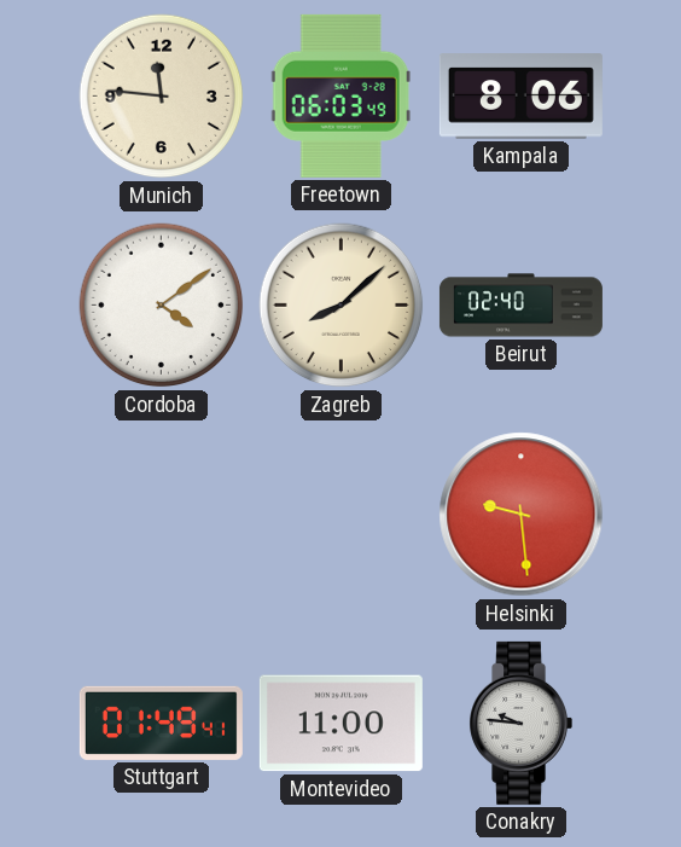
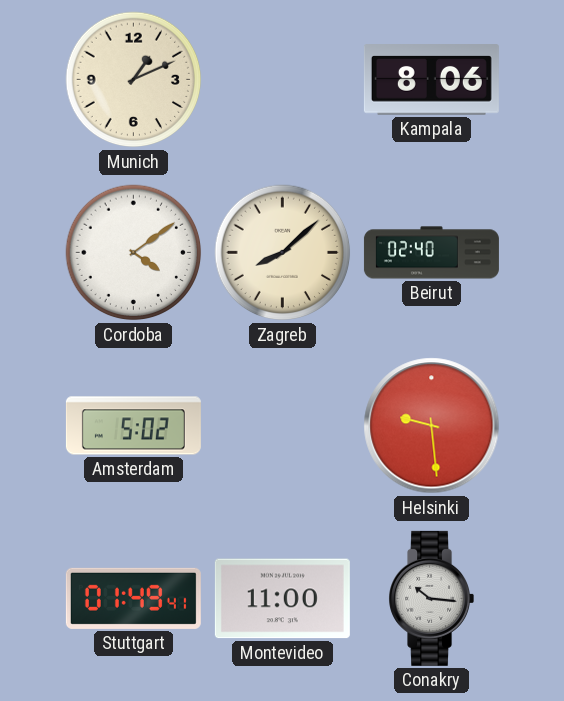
Munich: 11:46 -> 1:11
Freetown: 06:03 -> none
Amsterdam: none -> 5:02
Conakry: 9:46 -> 10:16
